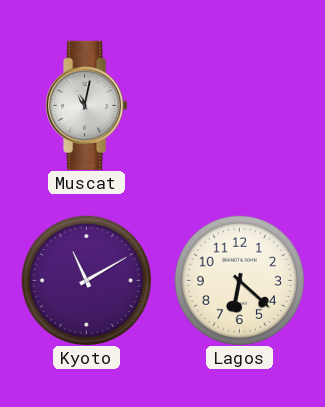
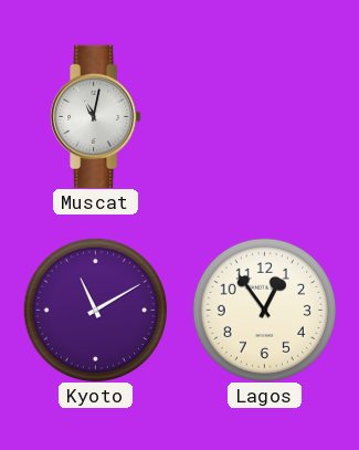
Lagos: 6:22 -> 12:54
